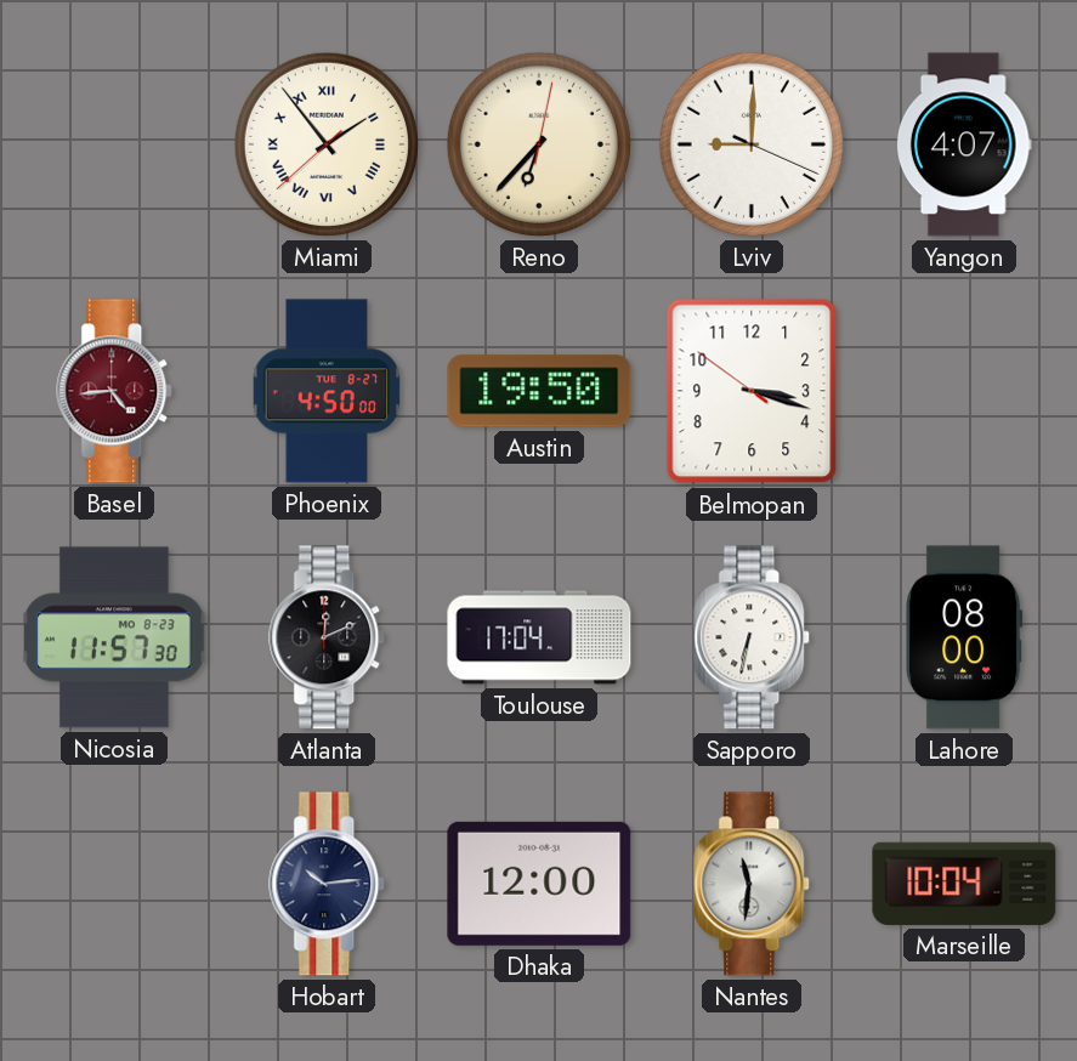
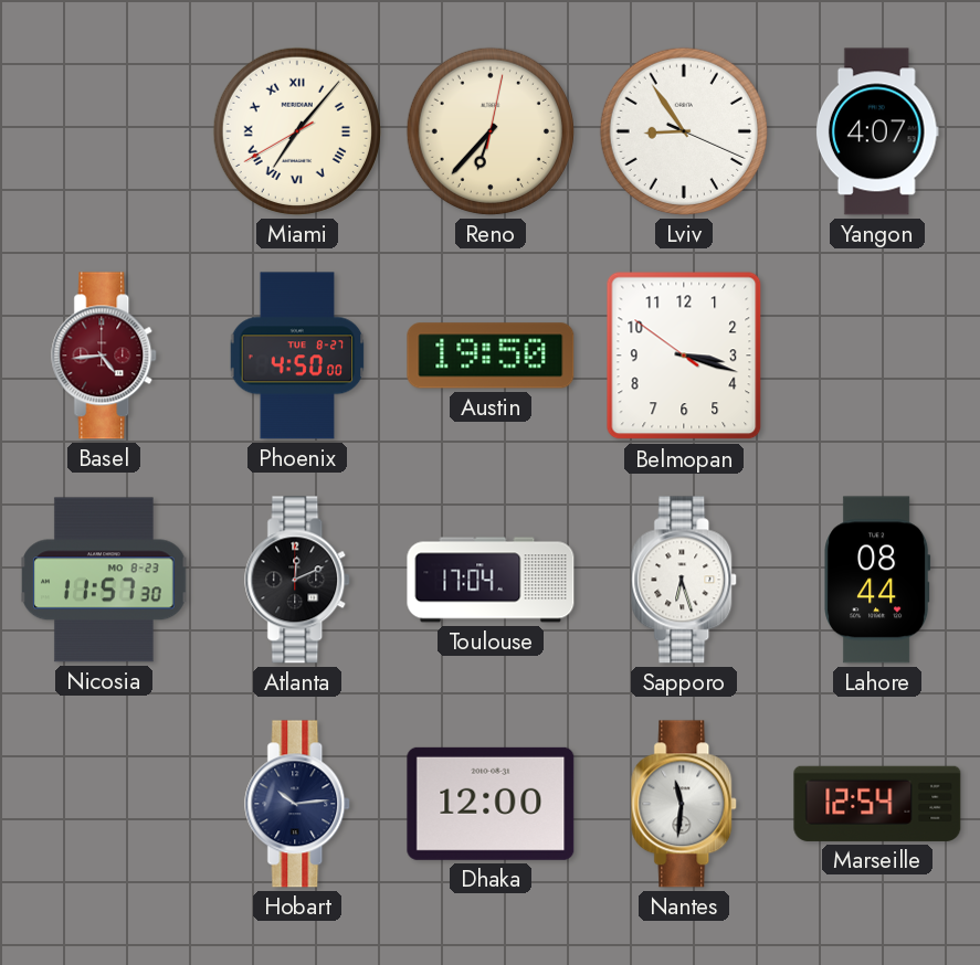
Miami: 1:53 -> 7:06
Lviv: 9:00 -> 8:54
Sapporo: 6:32 -> 6:27
Lahore: 08:00 -> 08:44
Marseille: 10:04 -> 12:54
